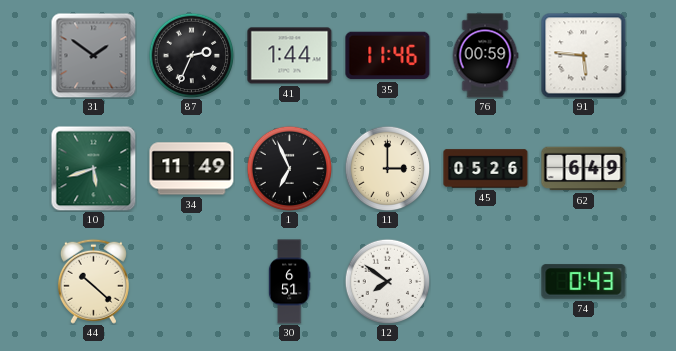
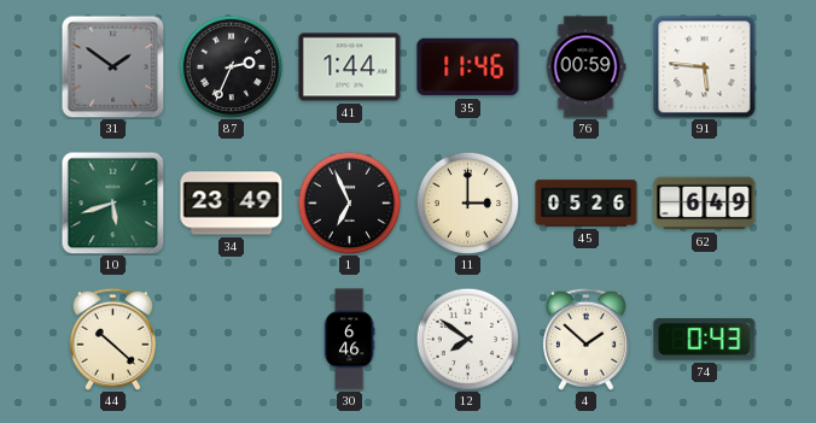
34: 11:49 -> 23:49
30: 6:51 -> 6:46
4: none -> 1:52
